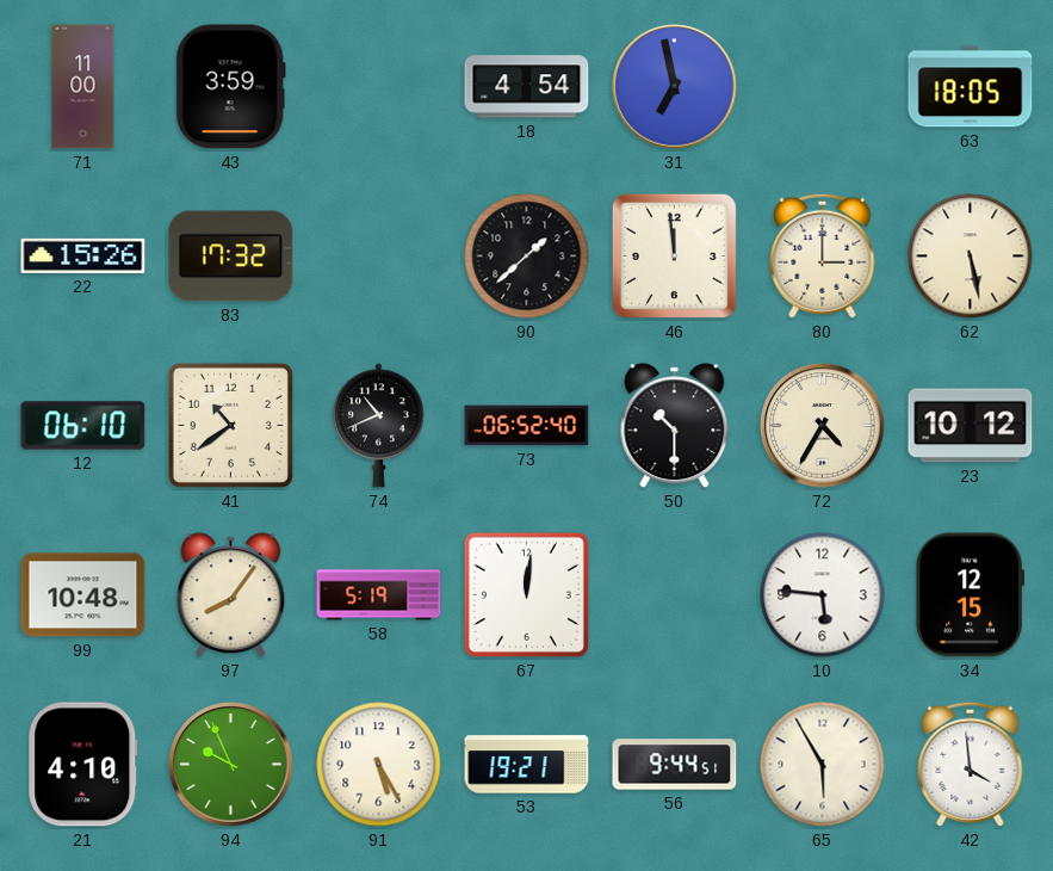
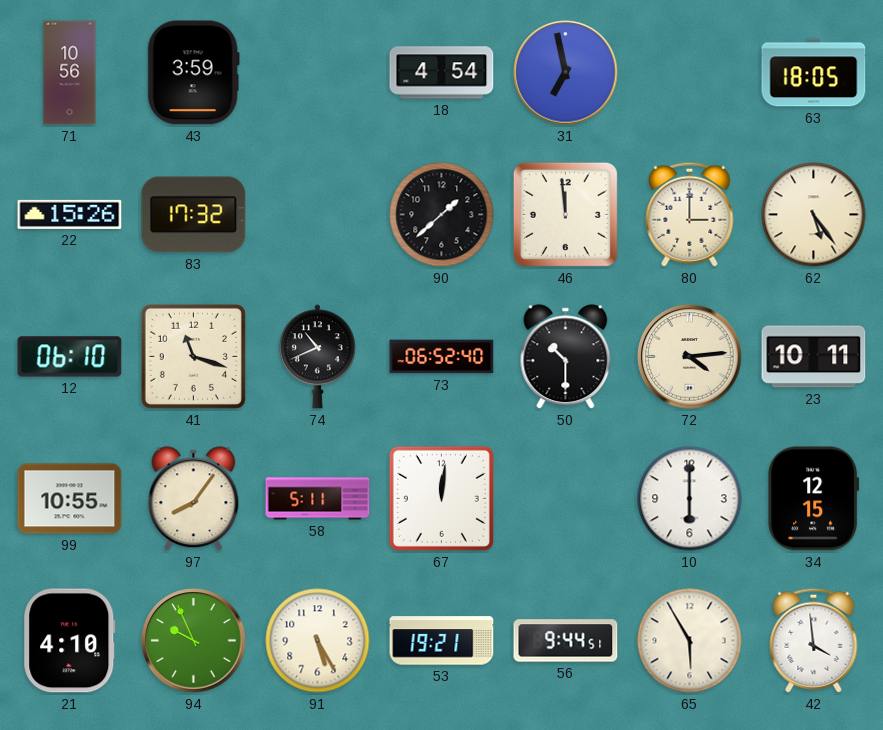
71: 11:00 -> 10:56
62: 5:28 -> 5:24
41: 10:39 -> 11:18
72: 4:35 -> 4:14
23: 10:12 -> 10:11
99: 10:48 -> 10:55
58: 5:19 -> 5:11
10: 5:46 -> 6:00
